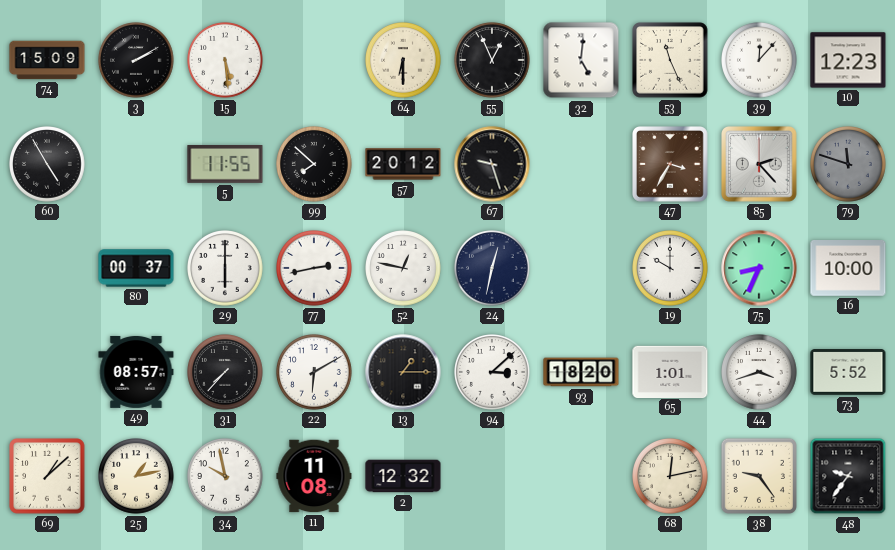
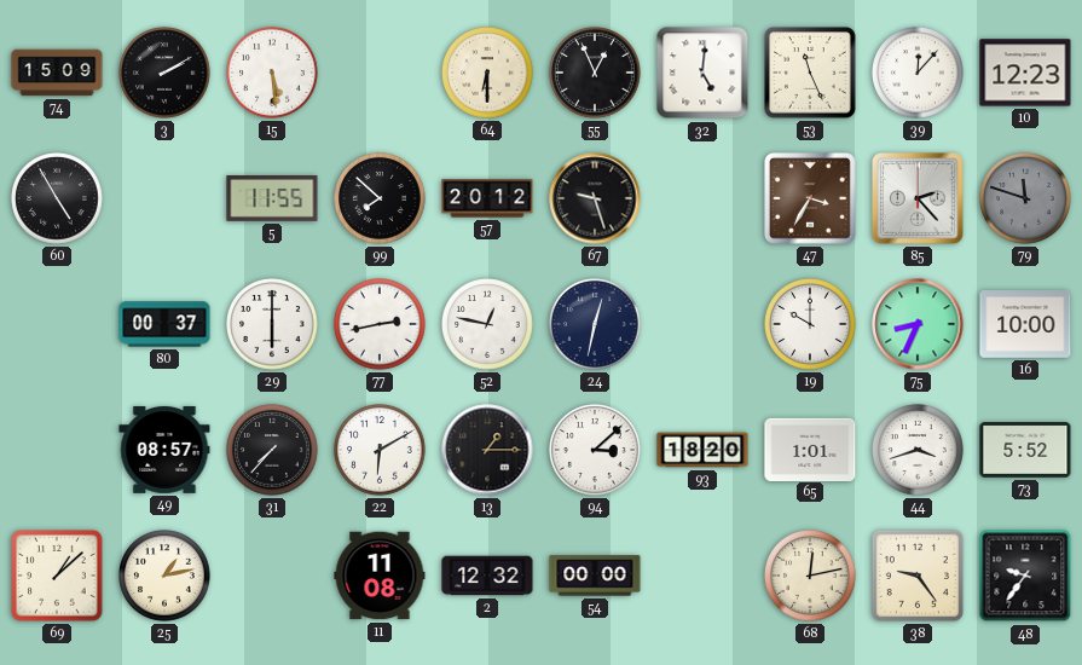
34: 9:58 -> none
54: none -> 00:00
